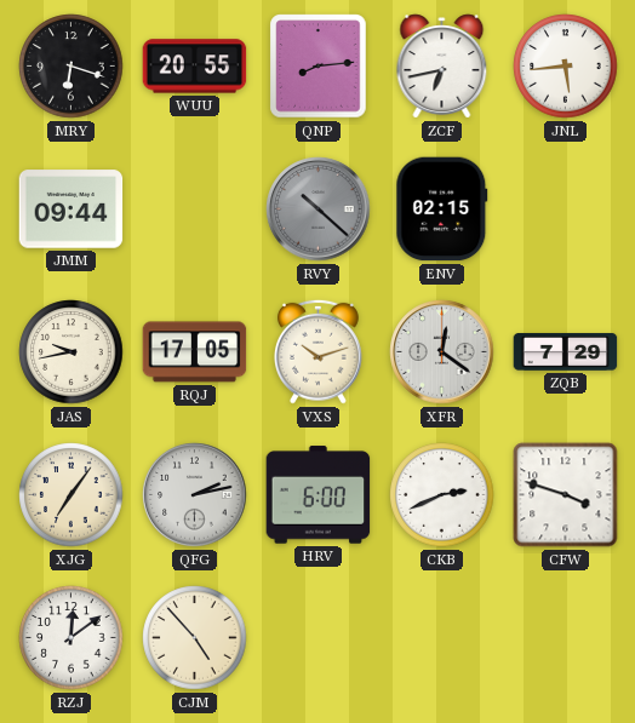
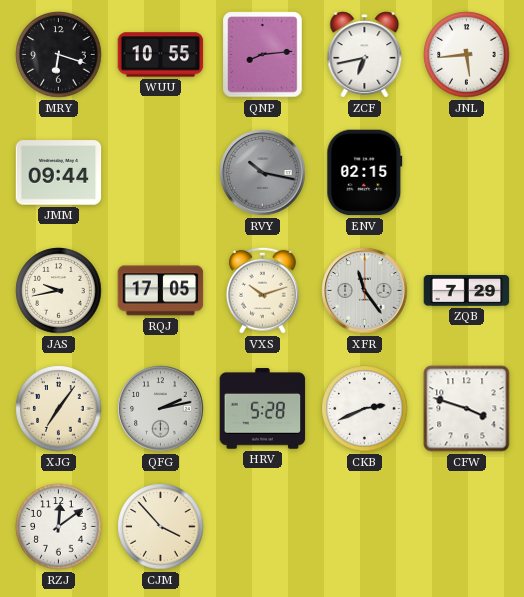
WUU: 20:55 -> 10:55
RVY: 10:22 -> 10:17
XFR: 12:21 -> 11:24
HRV: 6:00 -> 5:28
CJM: 4:53 -> 3:53
